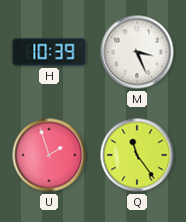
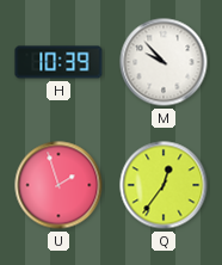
M: 3:26 -> 9:53
Q: 11:24 -> 12:36
